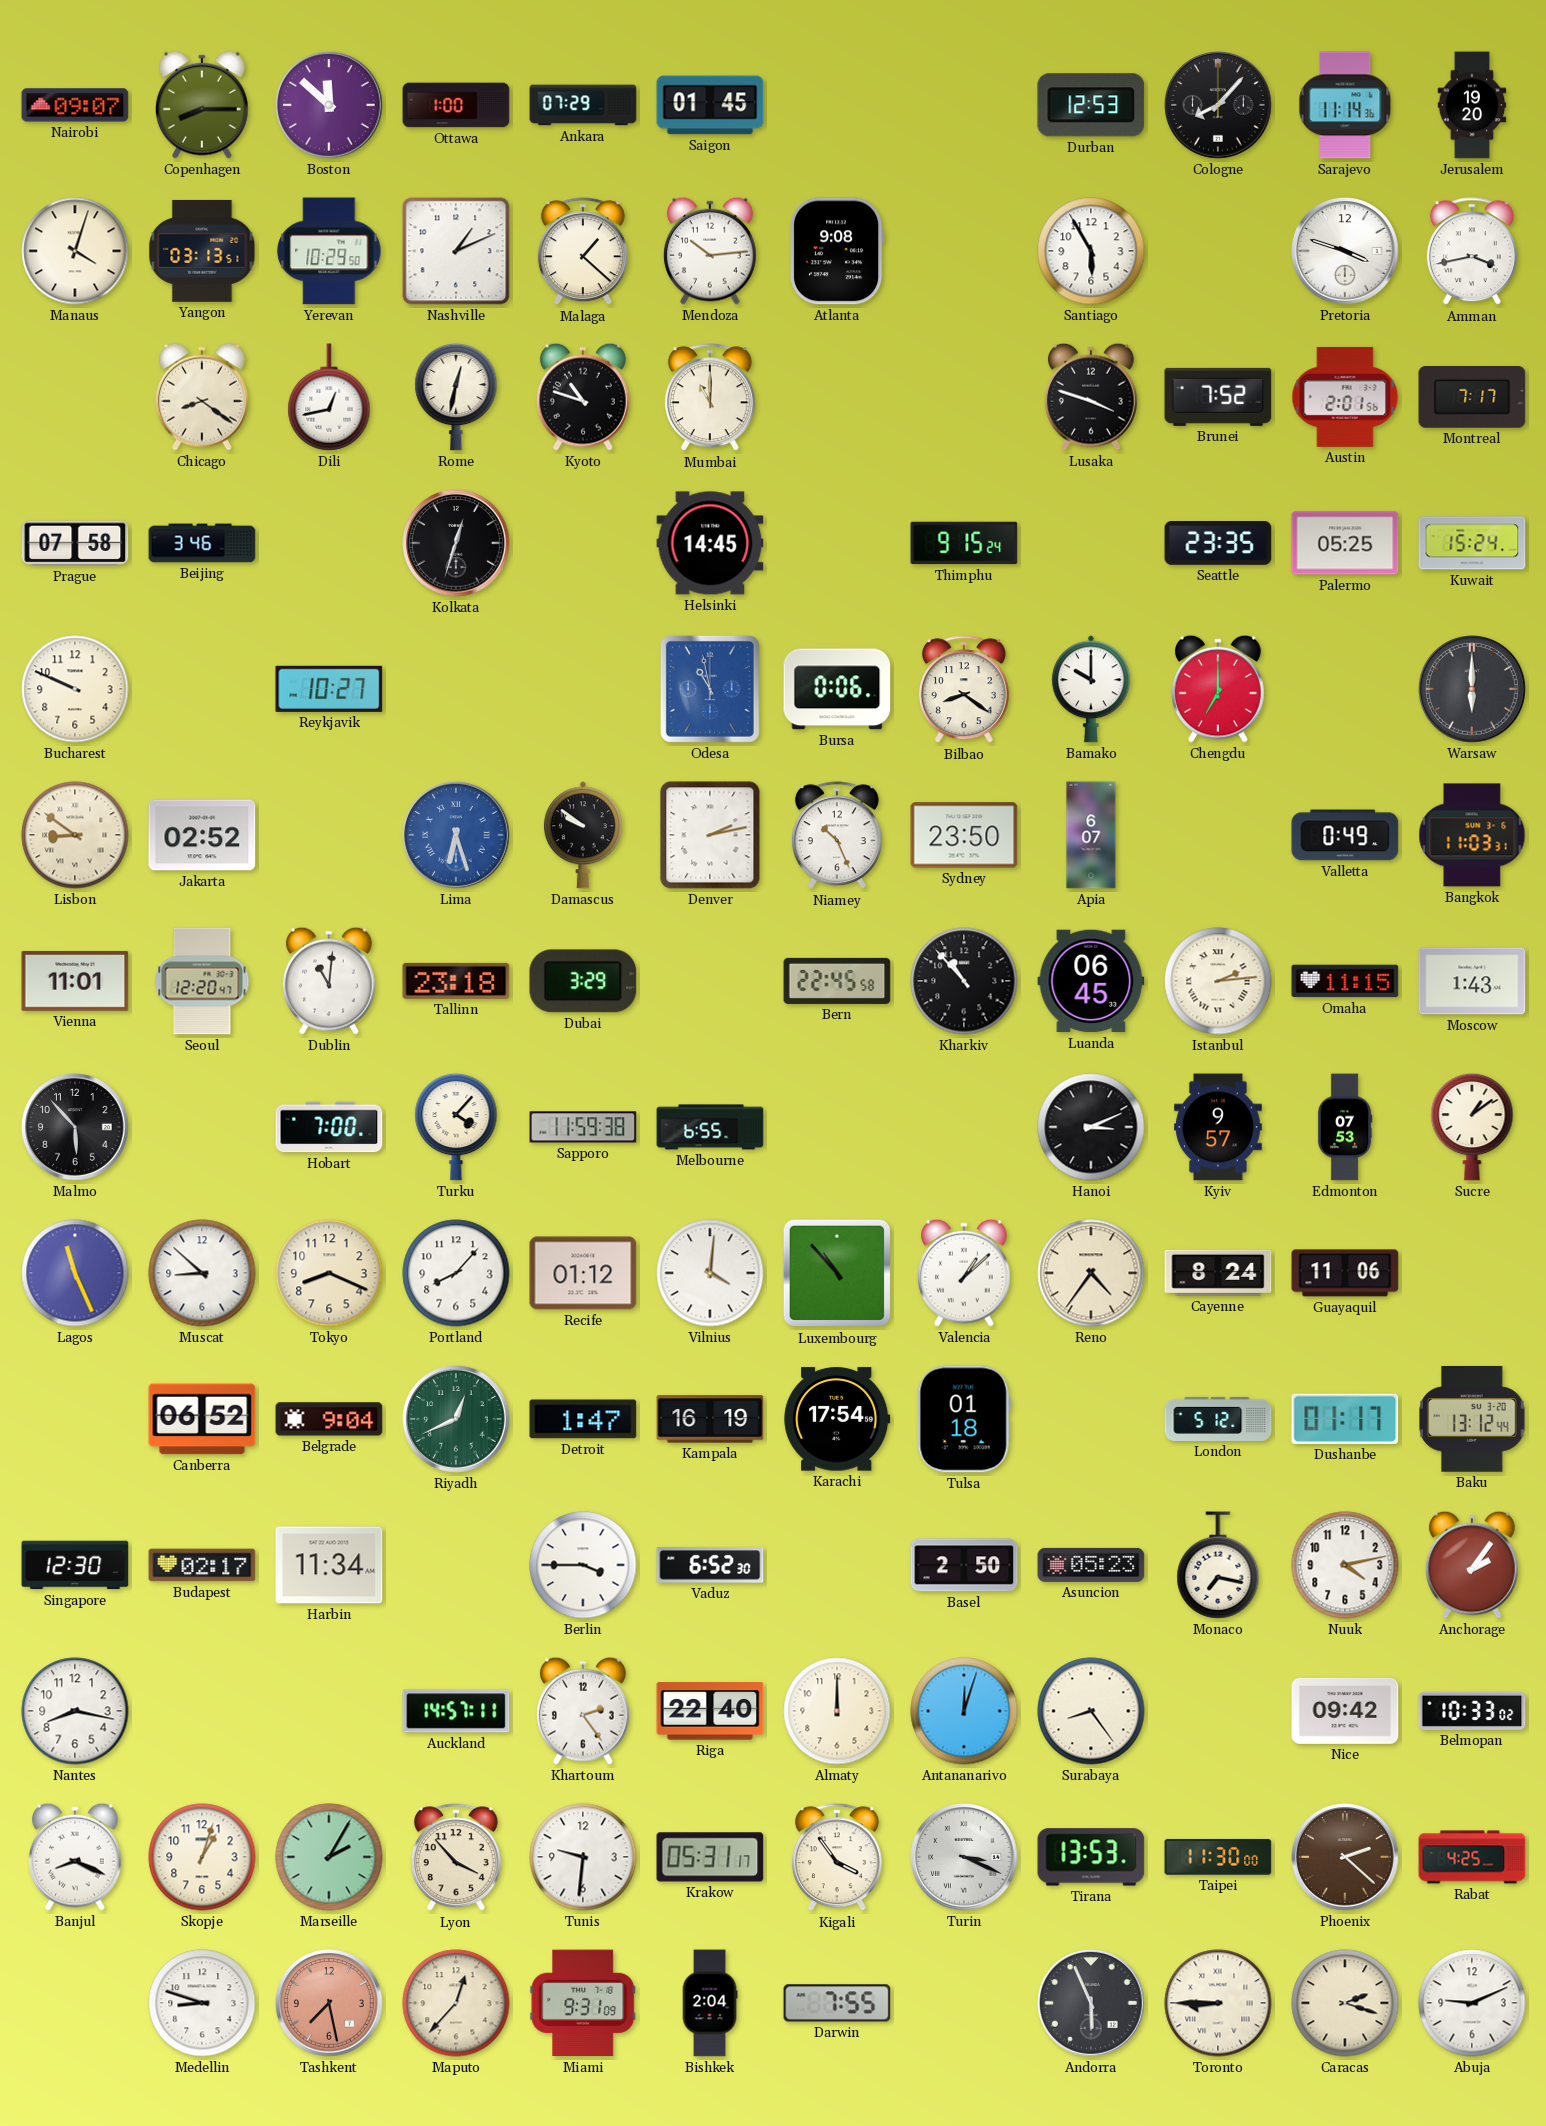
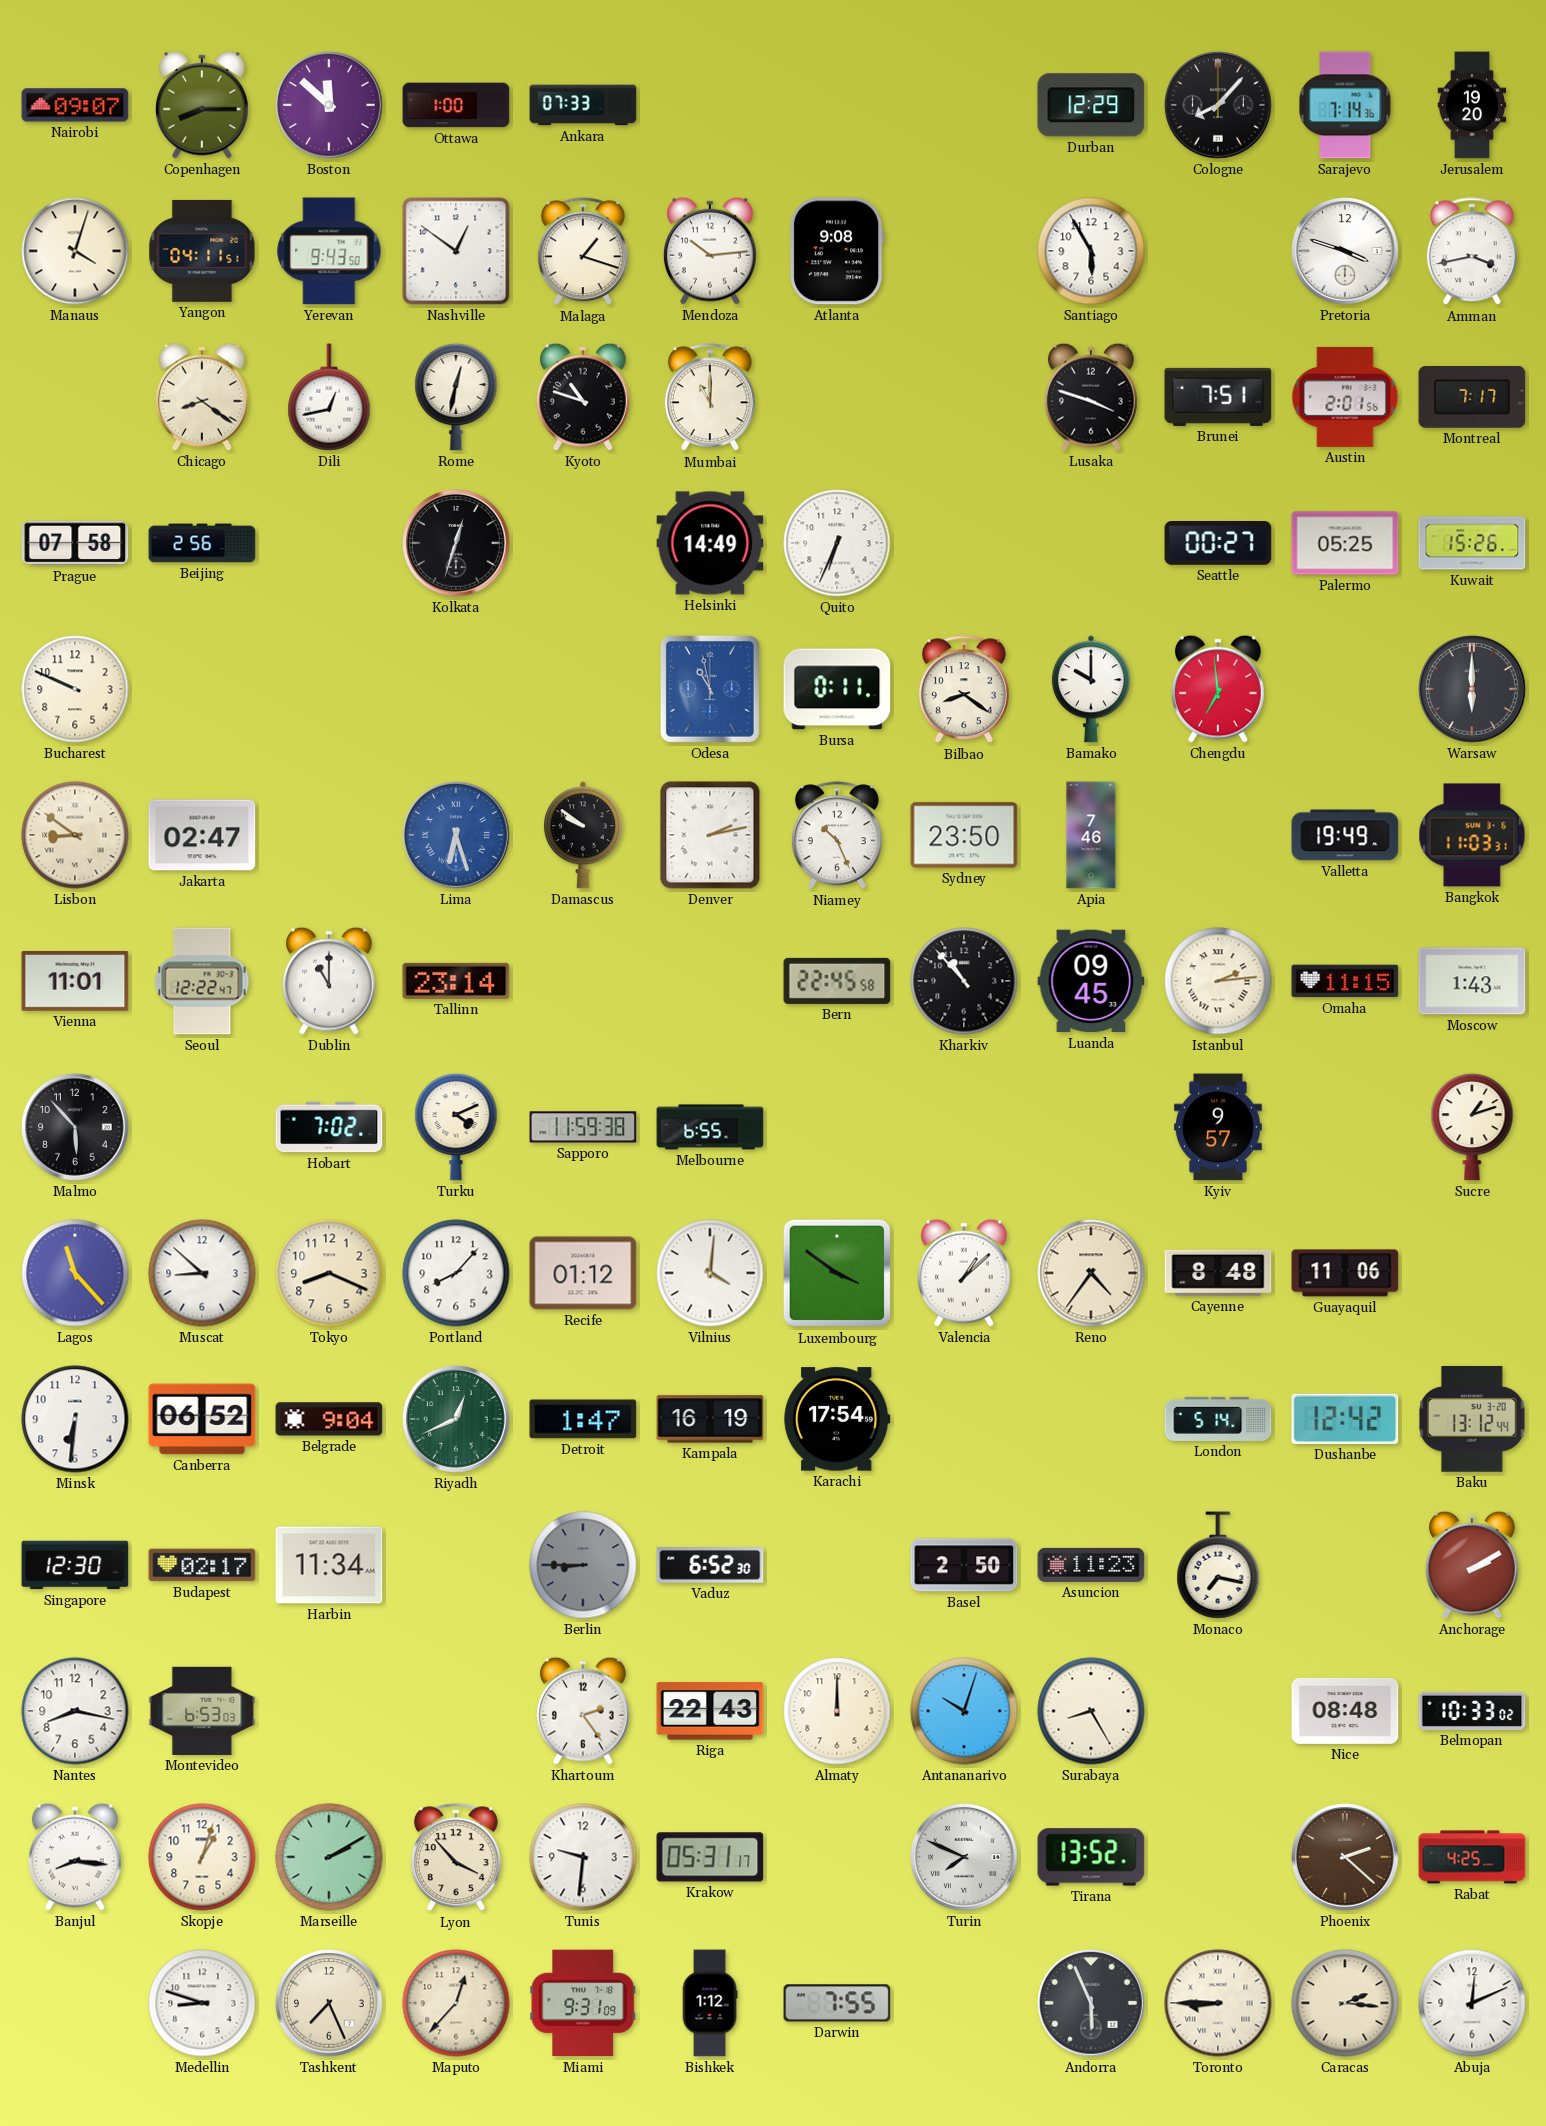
Ankara: 07:29 -> 07:33
Saigon: 01:45 -> none
Durban: 12:53 -> 12:29
Sarajevo: 11:14 -> 7:14
Yangon: 03:13 -> 04:11
Yerevan: 10:29 -> 9:43
Nashville: 1:11 -> 12:51
Malaga: 1:22 -> 1:18
Brunei: 7:52 -> 7:51
Beijing: 3:46 -> 2:56
Helsinki: 14:45 -> 14:49
Quito: none -> 6:34
Thimphu: 9:15 -> none
Seattle: 23:35 -> 00:27
Kuwait: 15:24 -> 15:26
Reykjavik: 10:27 -> none
Bursa: 0:06 -> 0:11
Chengdu: 7:00 -> 6:59
Jakarta: 02:52 -> 02:47
Apia: 6:07 -> 7:46
Valletta: 0:49 -> 19:49
Seoul: 12:20 -> 12:22
Dublin: 11:01 -> 11:00
Tallinn: 23:18 -> 23:14
Dubai: 3:29 -> none
Luanda: 06:45 -> 09:45
Hobart: 7:00 -> 7:02
Turku: 4:07 -> 4:11
Hanoi: 3:11 -> none
Edmonton: 07:53 -> none
Sucre: 1:09 -> 1:12
Lagos: 11:26 -> 11:23
Luxembourg: 10:53 -> 3:51
Cayenne: 8:24 -> 8:48
Minsk: none -> 6:31
Tulsa: 01:18 -> none
London: 5:12 -> 5:14
Dushanbe: 01:17 -> 12:42
Berlin: 3:45 -> 8:45
Berlin dial: white -> grey
Asuncion: 05:23 -> 11:23
Nuuk: 4:13 -> none
Anchorage: 2:06 -> 2:10
Montevideo: none -> 6:53
Auckland: 14:57 -> none
Riga: 22:40 -> 22:43
Antananarivo: 12:03 -> 10:03
Surabaya: 8:24 -> 8:25
Nice: 09:42 -> 08:48
Banjul: 8:19 -> 8:16
Marseille: 2:05 -> 2:10
Kigali: 3:54 -> none
Turin: 3:19 -> 7:49
Tirana: 13:53 -> 13:52
Taipei: 11:30 -> none
Tashkent: 7:28 -> 7:26
Tashkent dial: salmon -> cream
Bishkek: 2:04 -> 1:12
Caracas: 2:18 -> 2:16
Abuja: 9:11 -> 12:11
